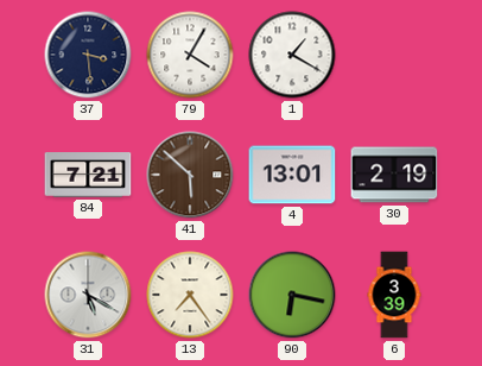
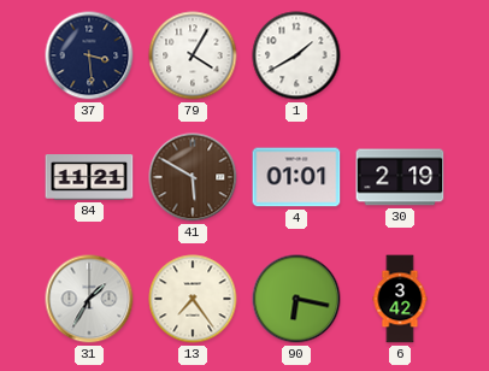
1: 1:20 -> 1:40
84: 7:21 -> 11:21
41: 5:52 -> 5:50
4: 13:01 -> 01:01
31: 5:20 -> 1:35
6: 3:39 -> 3:42
